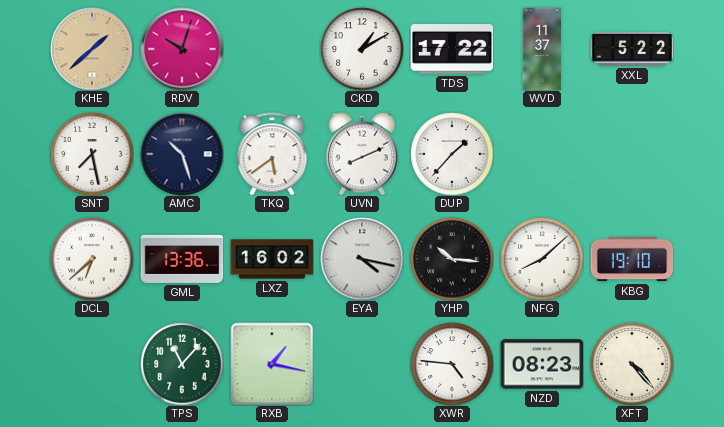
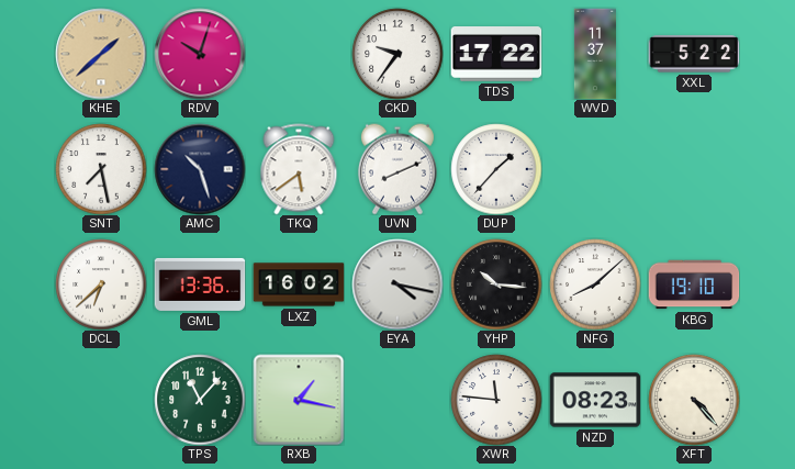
CKD: 1:10 -> 9:36
XWR: 4:46 -> 11:46
